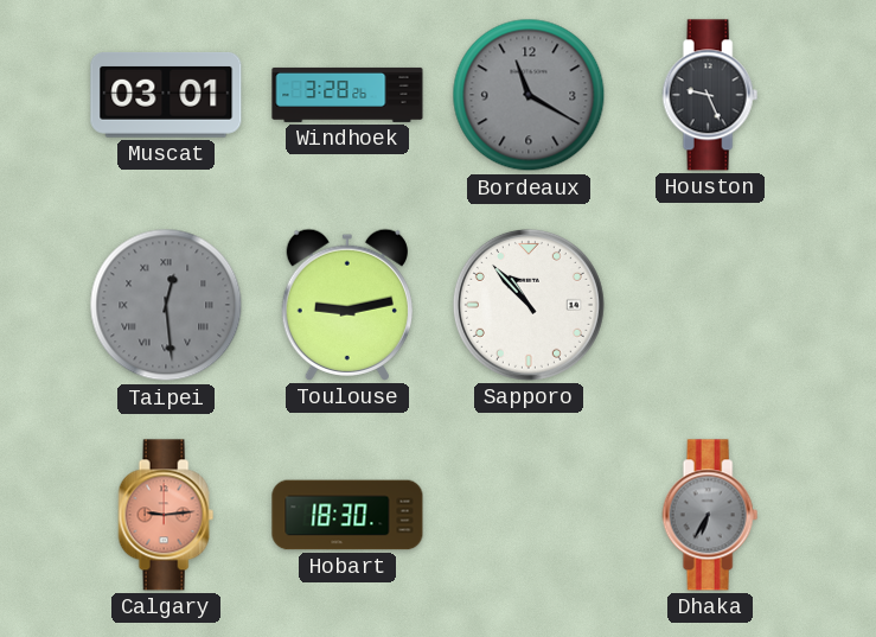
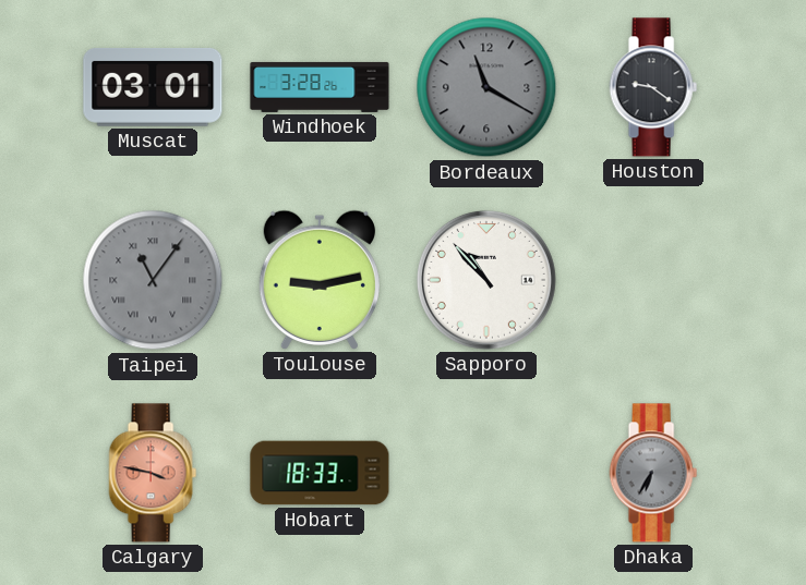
Houston: 9:26 -> 9:21
Taipei: 12:29 -> 11:06
Calgary: 9:14 -> 3:47
Hobart: 18:30 -> 18:33
